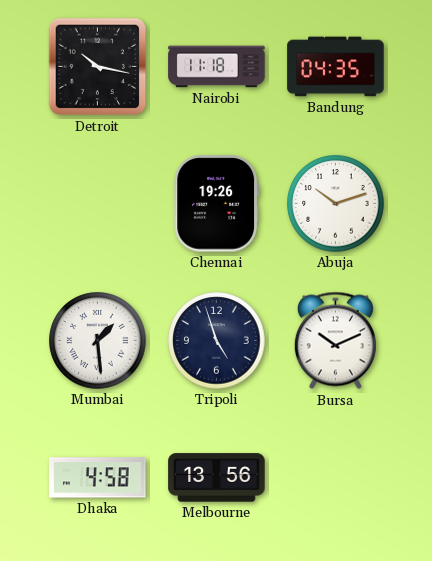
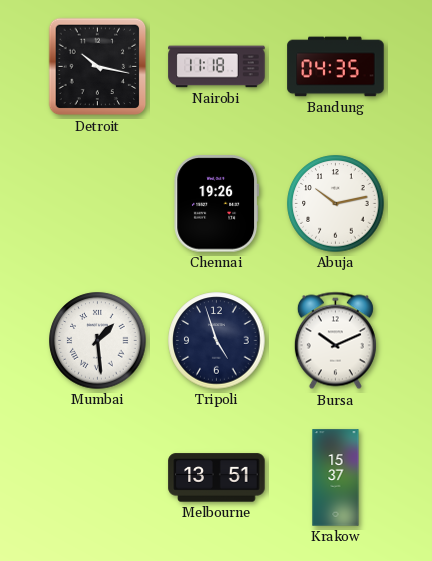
Abuja: 10:12 -> 10:13
Dhaka: 4:58 -> none
Melbourne: 13:56 -> 13:51
Krakow: none -> 15:37
